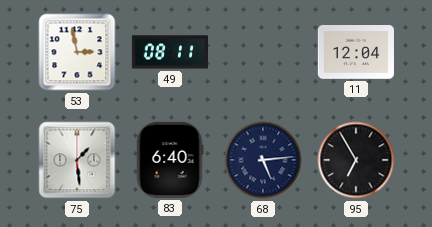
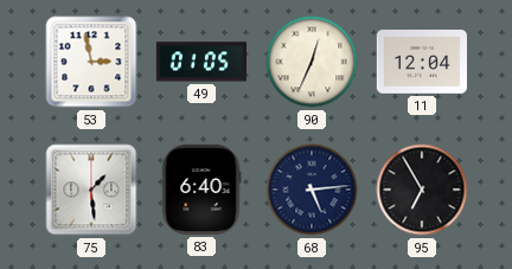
49: 08:11 -> 01:05
90: none -> 12:34
